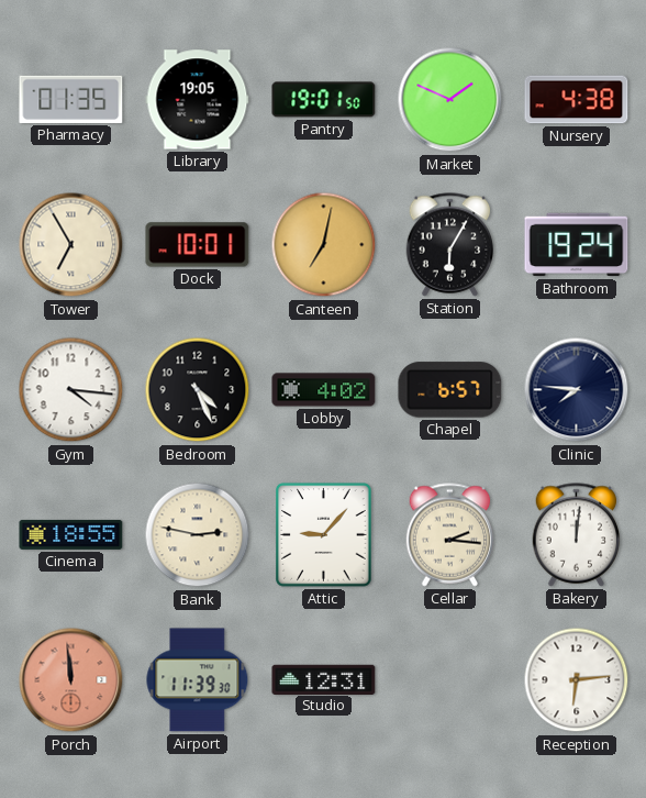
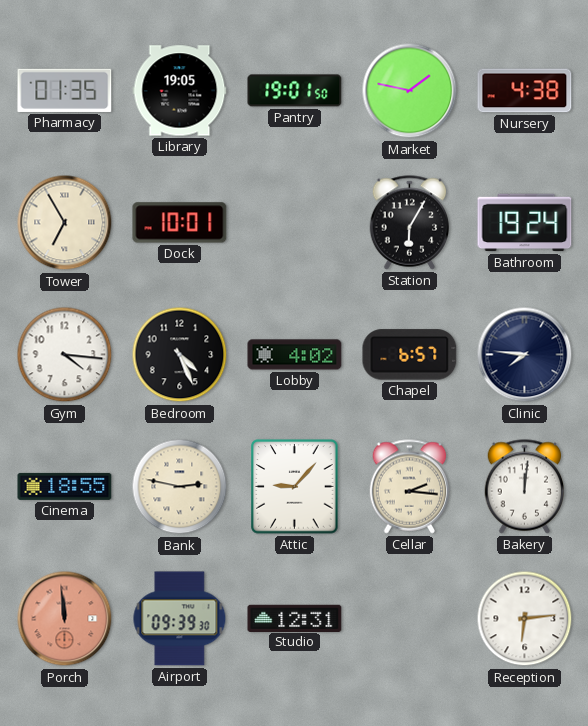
Market: 1:49 -> 1:47
Canteen: 7:02 -> none
Airport: 11:39 -> 09:39
